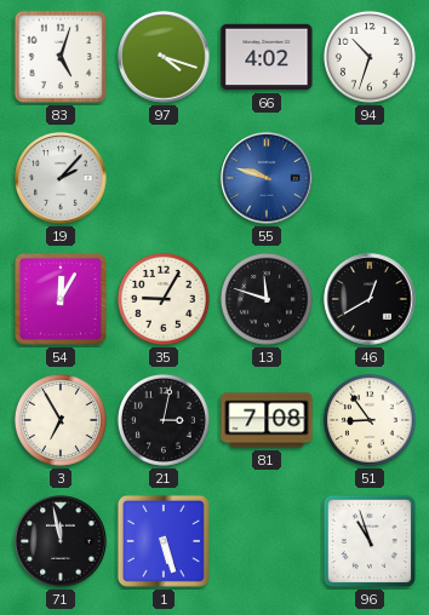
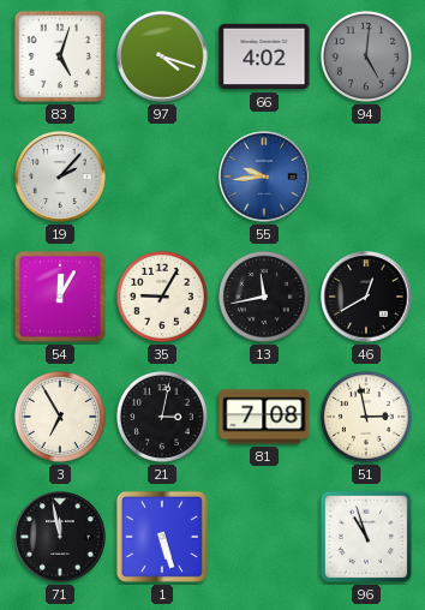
94: 10:33 -> 5:01
94 dial: white -> grey
55: 9:48 -> 9:44
13: 11:48 -> 11:43
51: 8:54 -> 2:58
